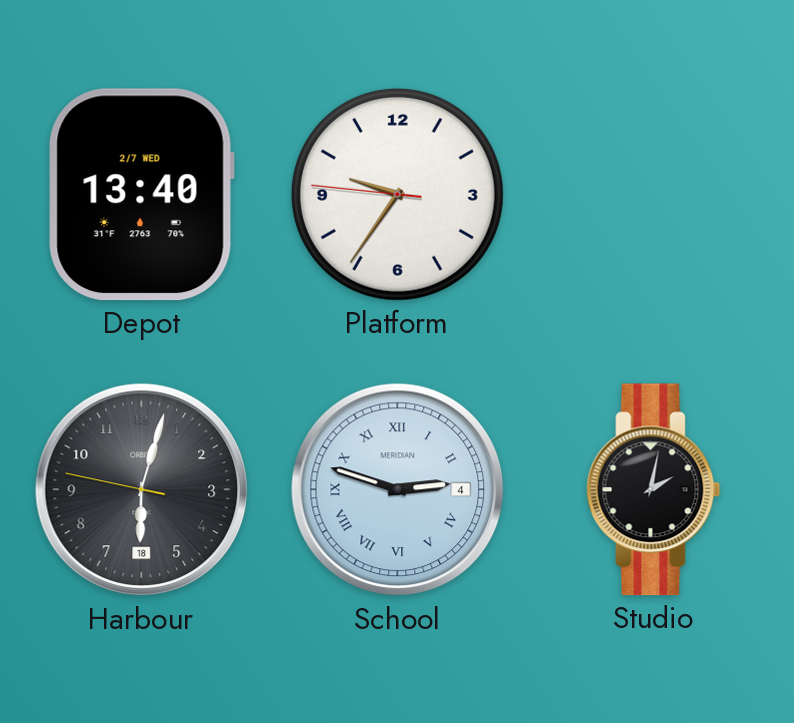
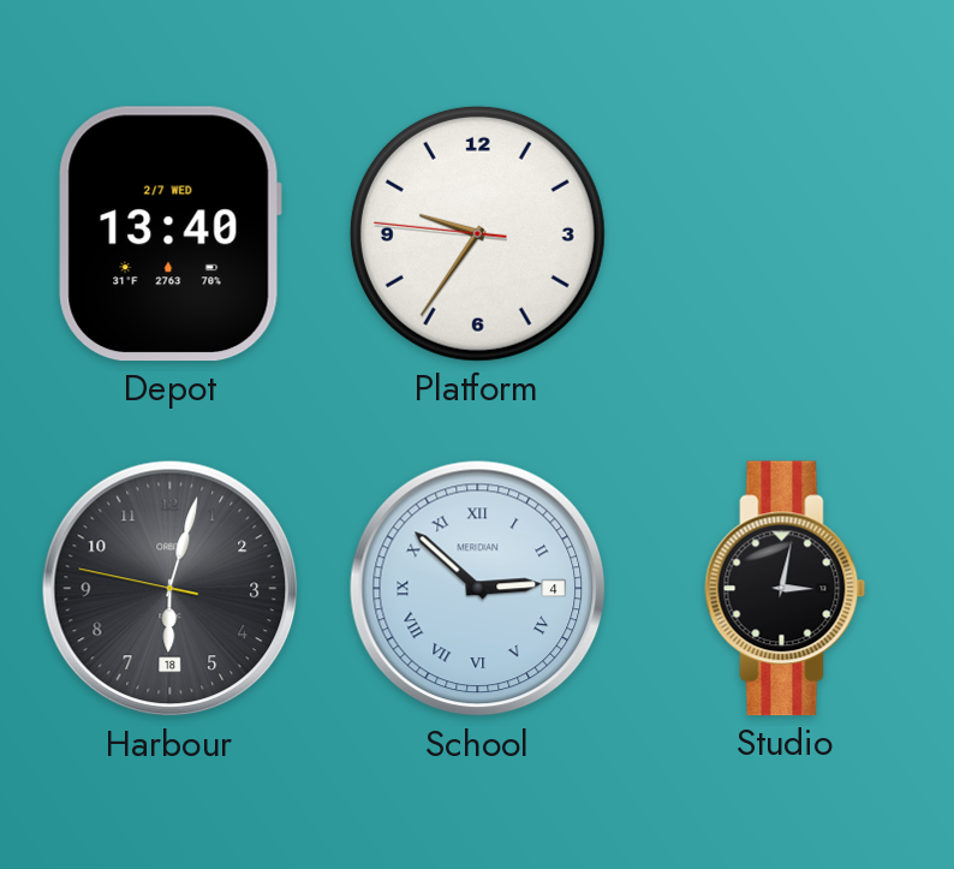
School: 2:48 -> 2:52
Studio: 2:02 -> 3:02
